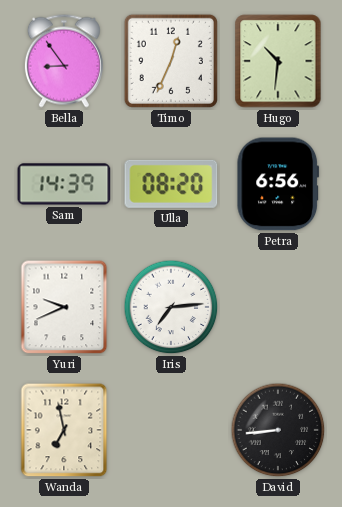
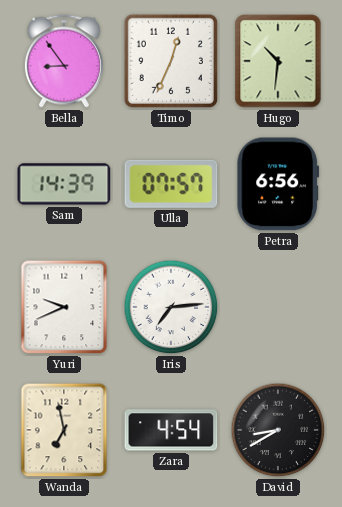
Ulla: 08:20 -> 07:57
Zara: none -> 4:54
David: 8:44 -> 8:40
